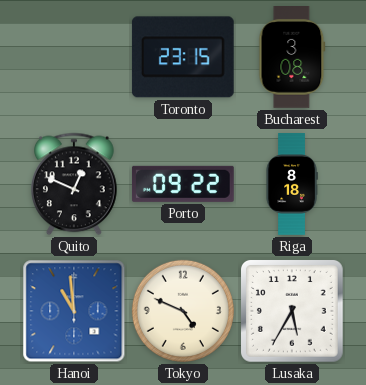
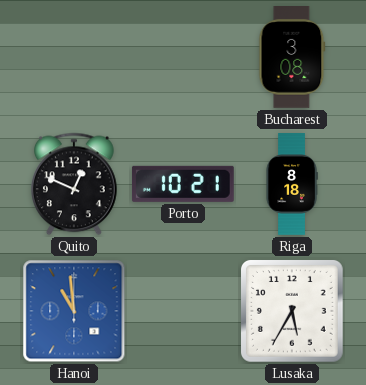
Toronto: 23:15 -> none
Porto: 09:22 -> 10:21
Tokyo: 4:49 -> none
